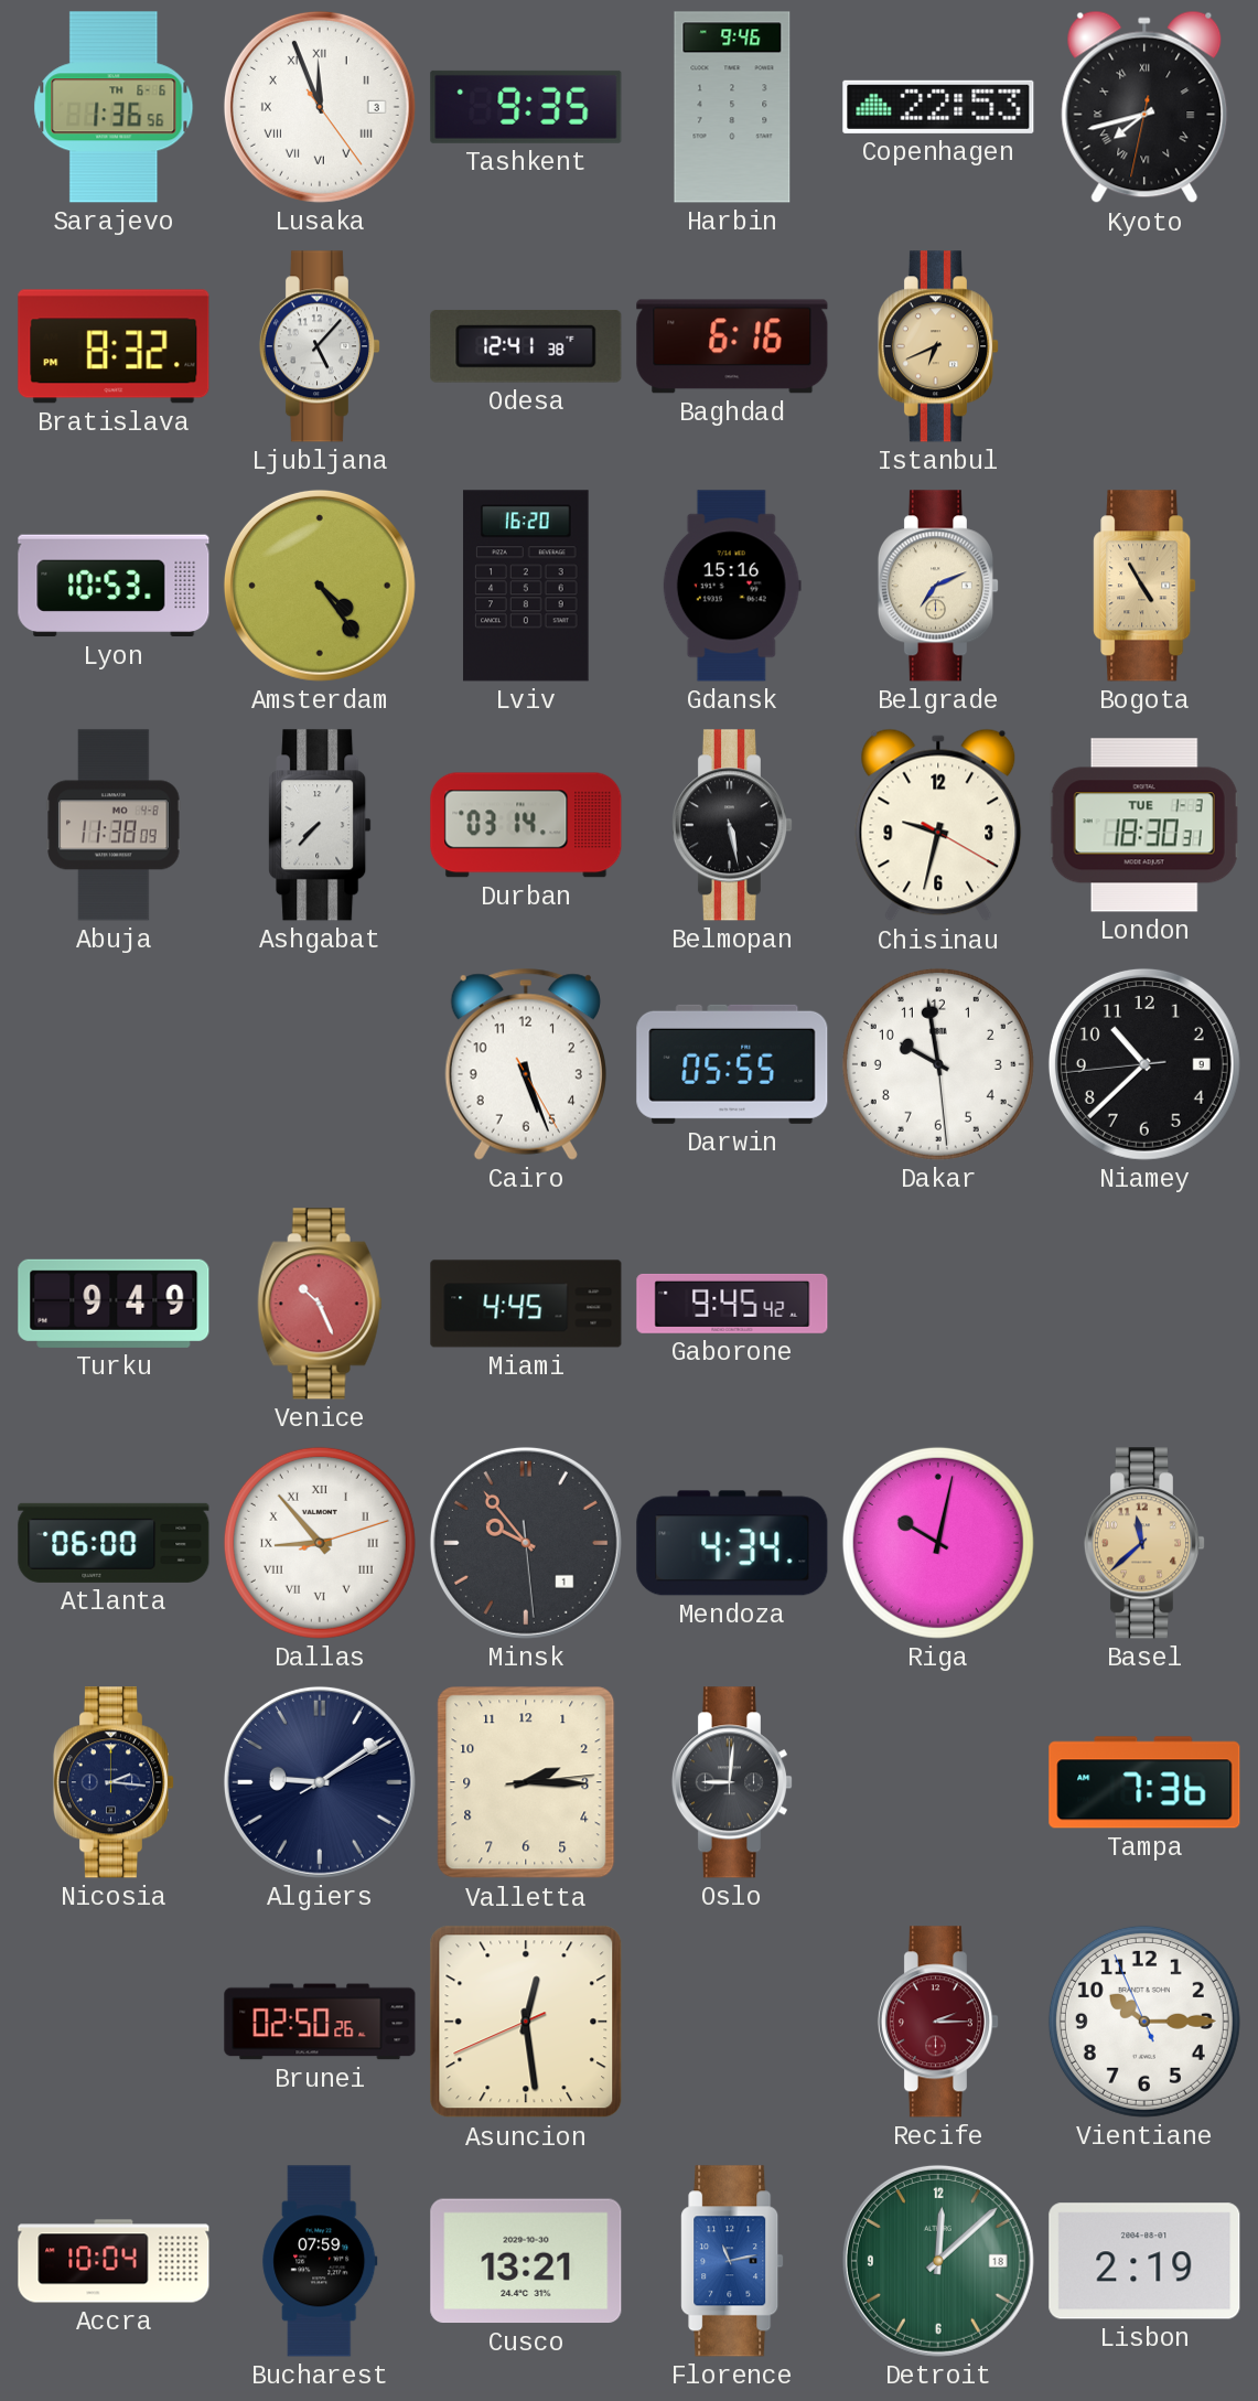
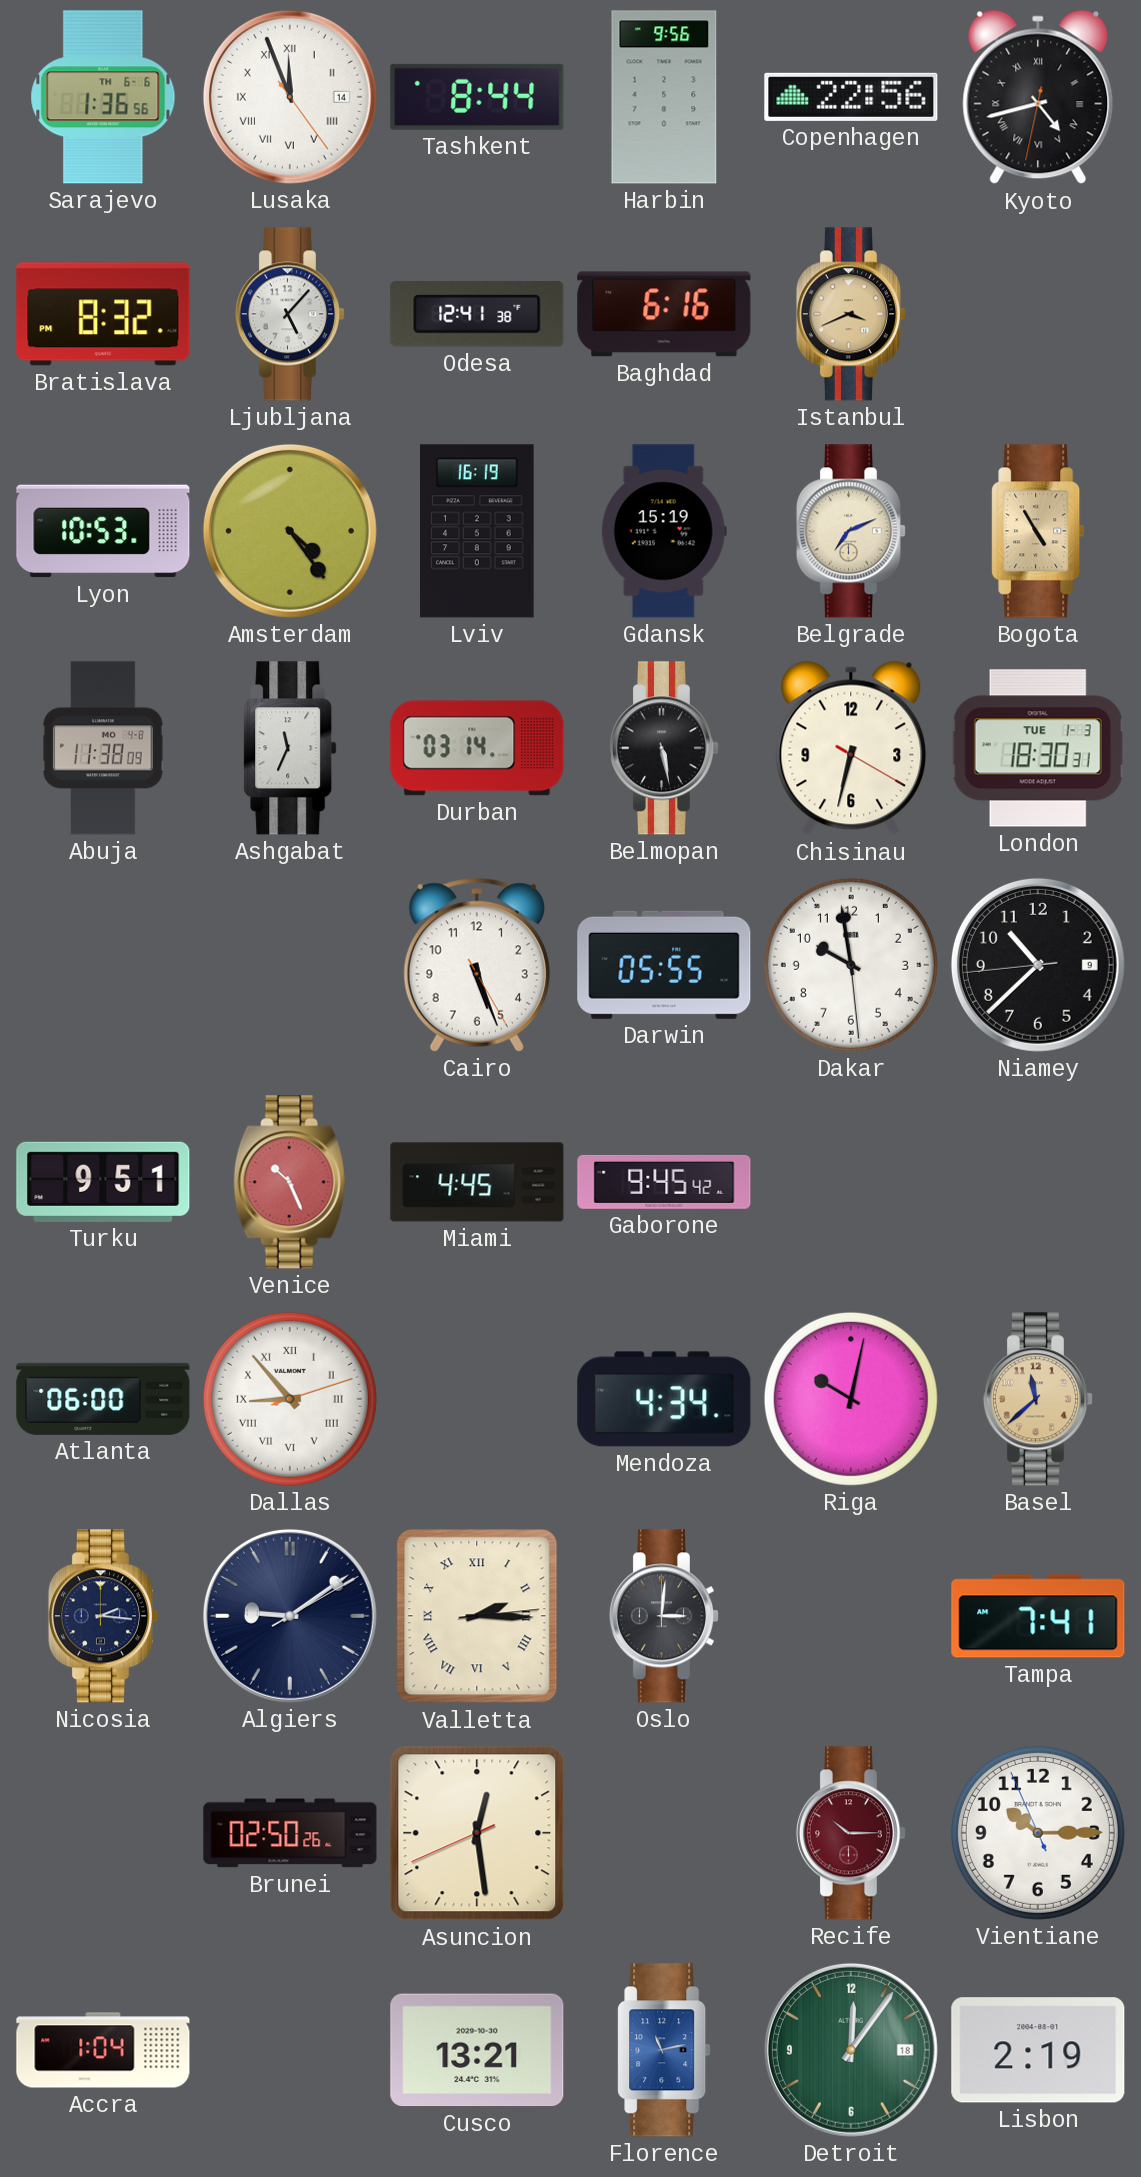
Lusaka date: 3 -> 14
Tashkent: 9:35 -> 8:44
Harbin: 9:46 -> 9:56
Copenhagen: 22:53 -> 22:56
Kyoto: 7:42 -> 4:42
Istanbul: 6:41 -> 3:41
Lviv: 16:20 -> 16:19
Gdansk: 15:16 -> 15:19
Ashgabat: 7:37 -> 11:34
Chisinau: 9:32 -> 6:32
Turku: 9:49 -> 9:51
Minsk: 9:53 -> none
Valletta numerals: Arabic -> Roman
Oslo: 9:01 -> 3:01
Tampa: 7:36 -> 7:41
Recife: 2:15 -> 10:15
Accra: 10:04 -> 1:04
Bucharest: 07:59 -> none
Detroit: 12:08 -> 12:06
